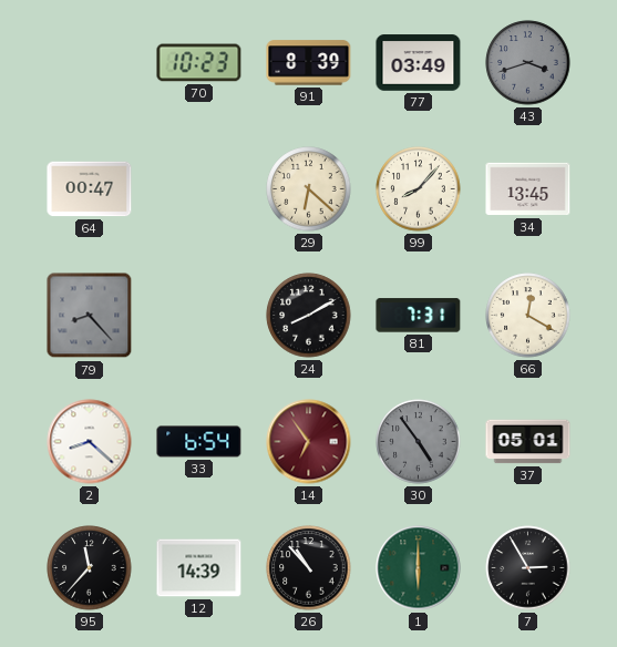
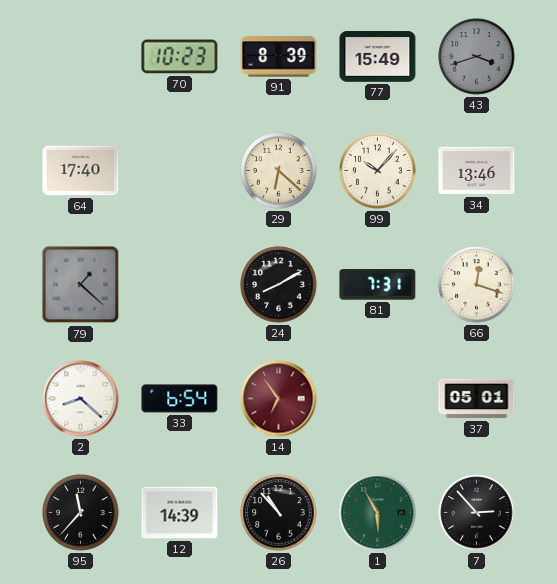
77: 03:49 -> 15:49
64: 00:47 -> 17:40
99: 8:07 -> 10:07
34: 13:45 -> 13:46
79: 8:23 -> 1:22
66: 12:20 -> 12:18
30: 4:54 -> none
1: 6:00 -> 5:55
7: 2:55 -> 2:53
